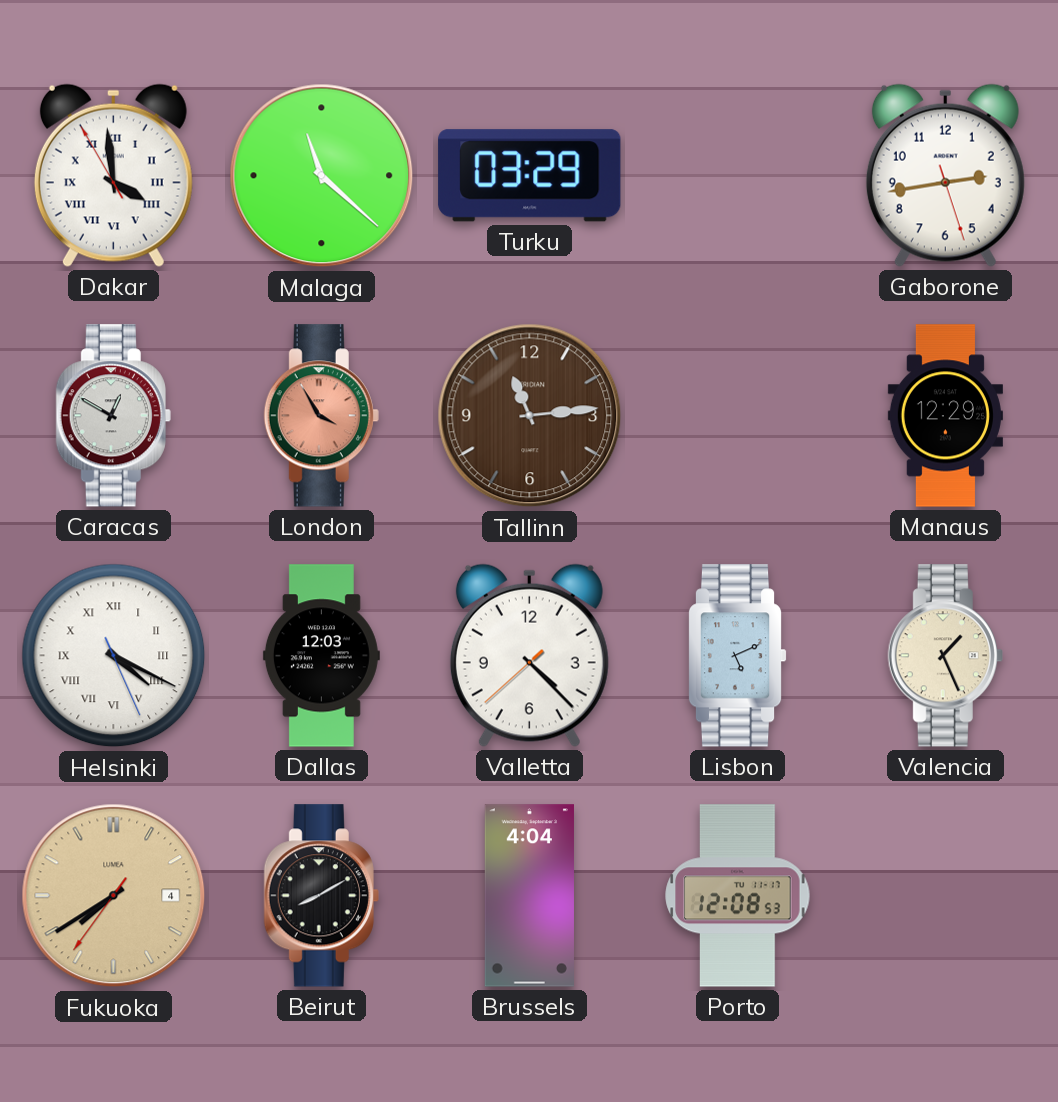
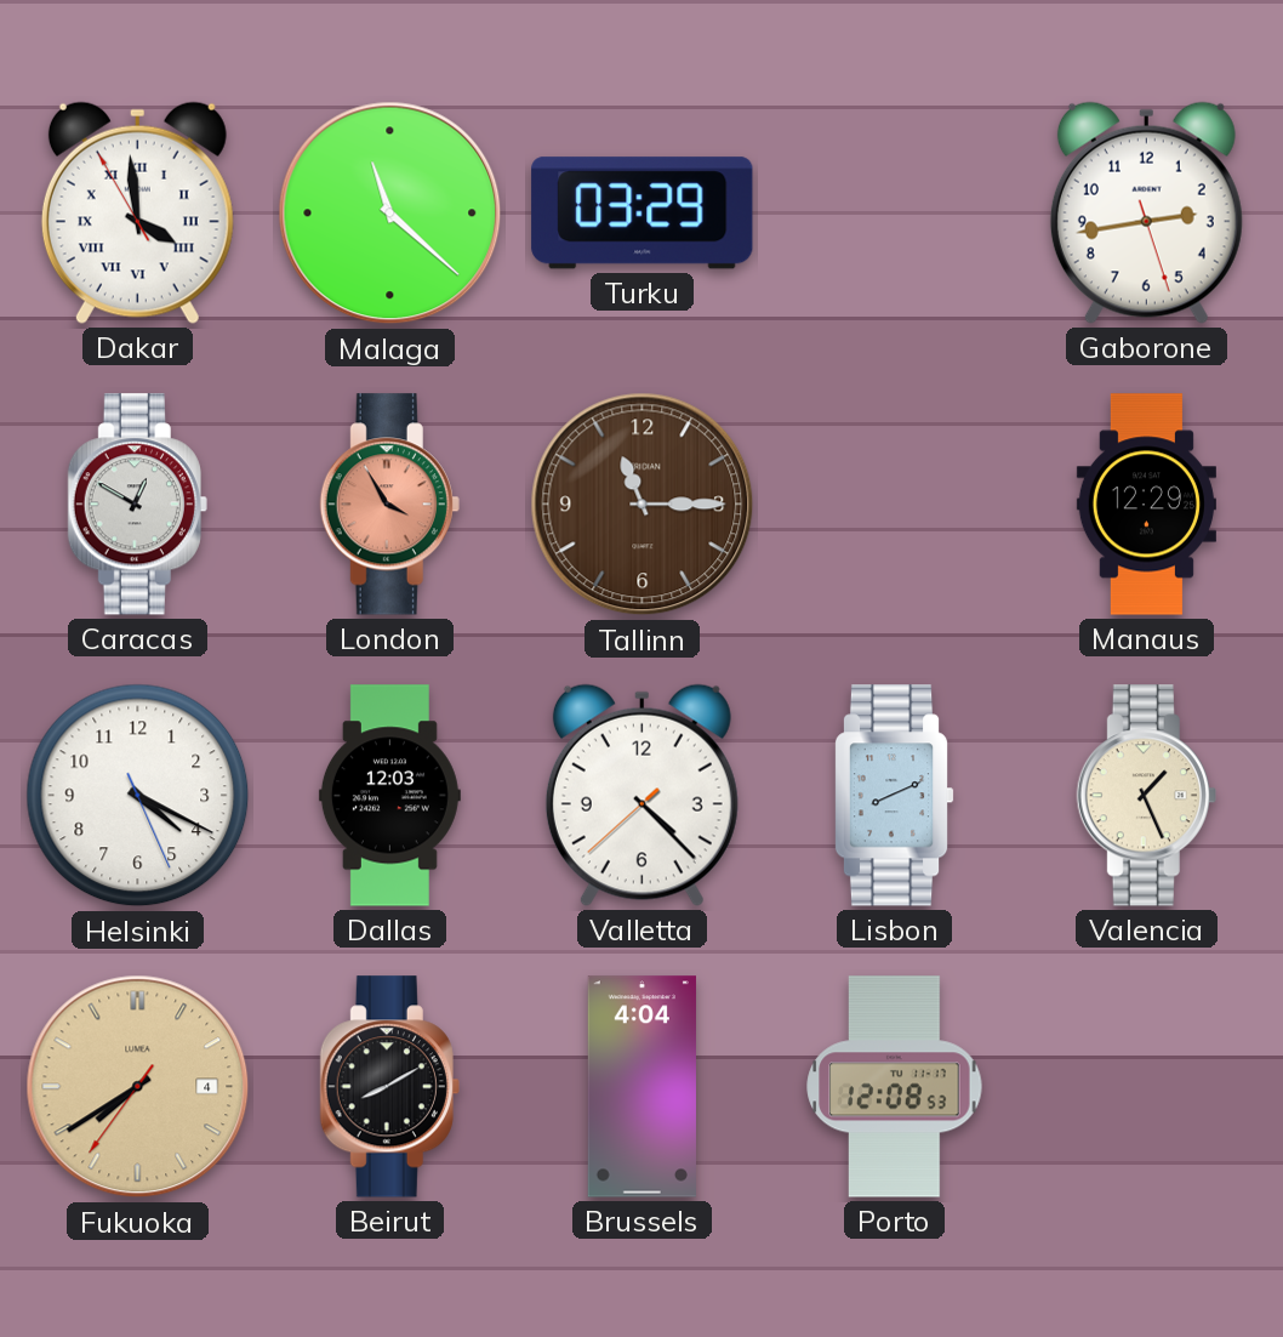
Tallinn: 11:14 -> 11:15
Helsinki numerals: Roman -> Arabic
Lisbon: 5:11 -> 8:11
